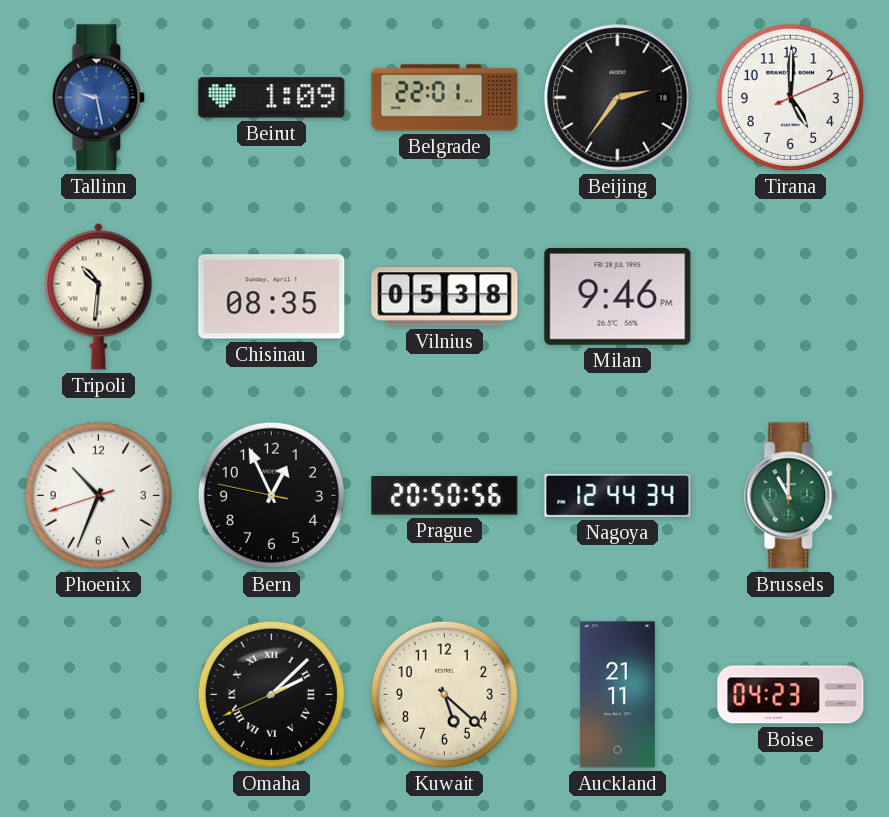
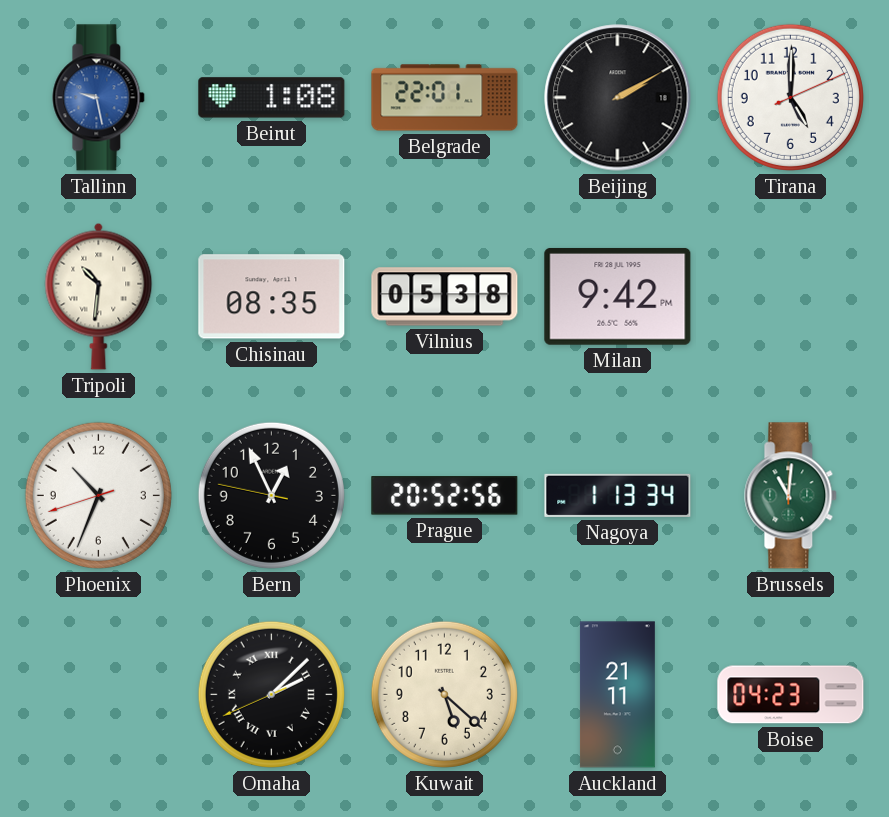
Beirut: 1:09 -> 1:08
Beijing: 2:36 -> 2:10
Milan: 9:46 -> 9:42
Prague: 20:50 -> 20:52
Nagoya: 12:44 -> 1:13
Brussels: 11:00 -> 11:01
